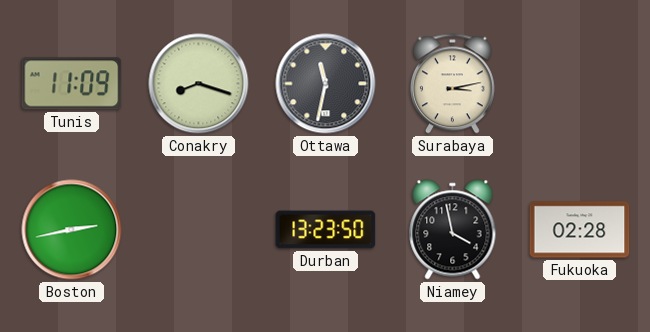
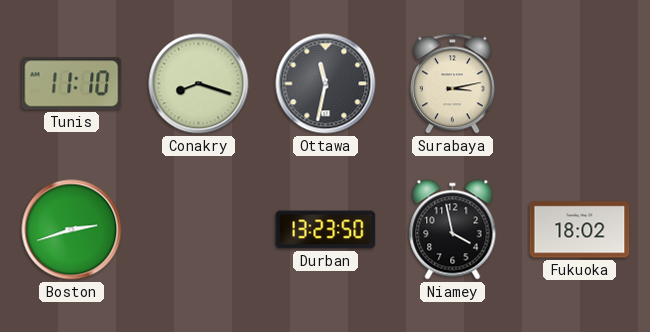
Tunis: 11:09 -> 11:10
Boston: 2:43 -> 2:42
Fukuoka: 02:28 -> 18:02
